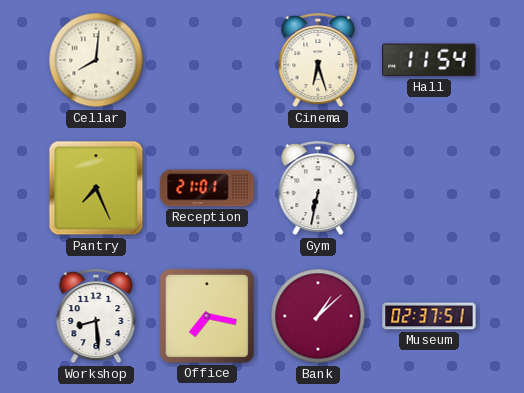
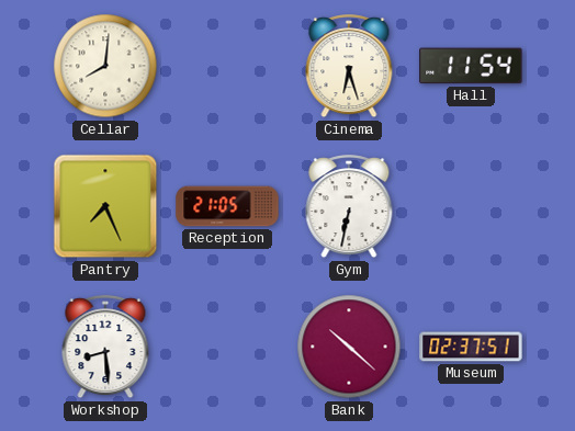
Reception: 21:01 -> 21:05
Office: 7:17 -> none
Bank: 1:08 -> 10:22
